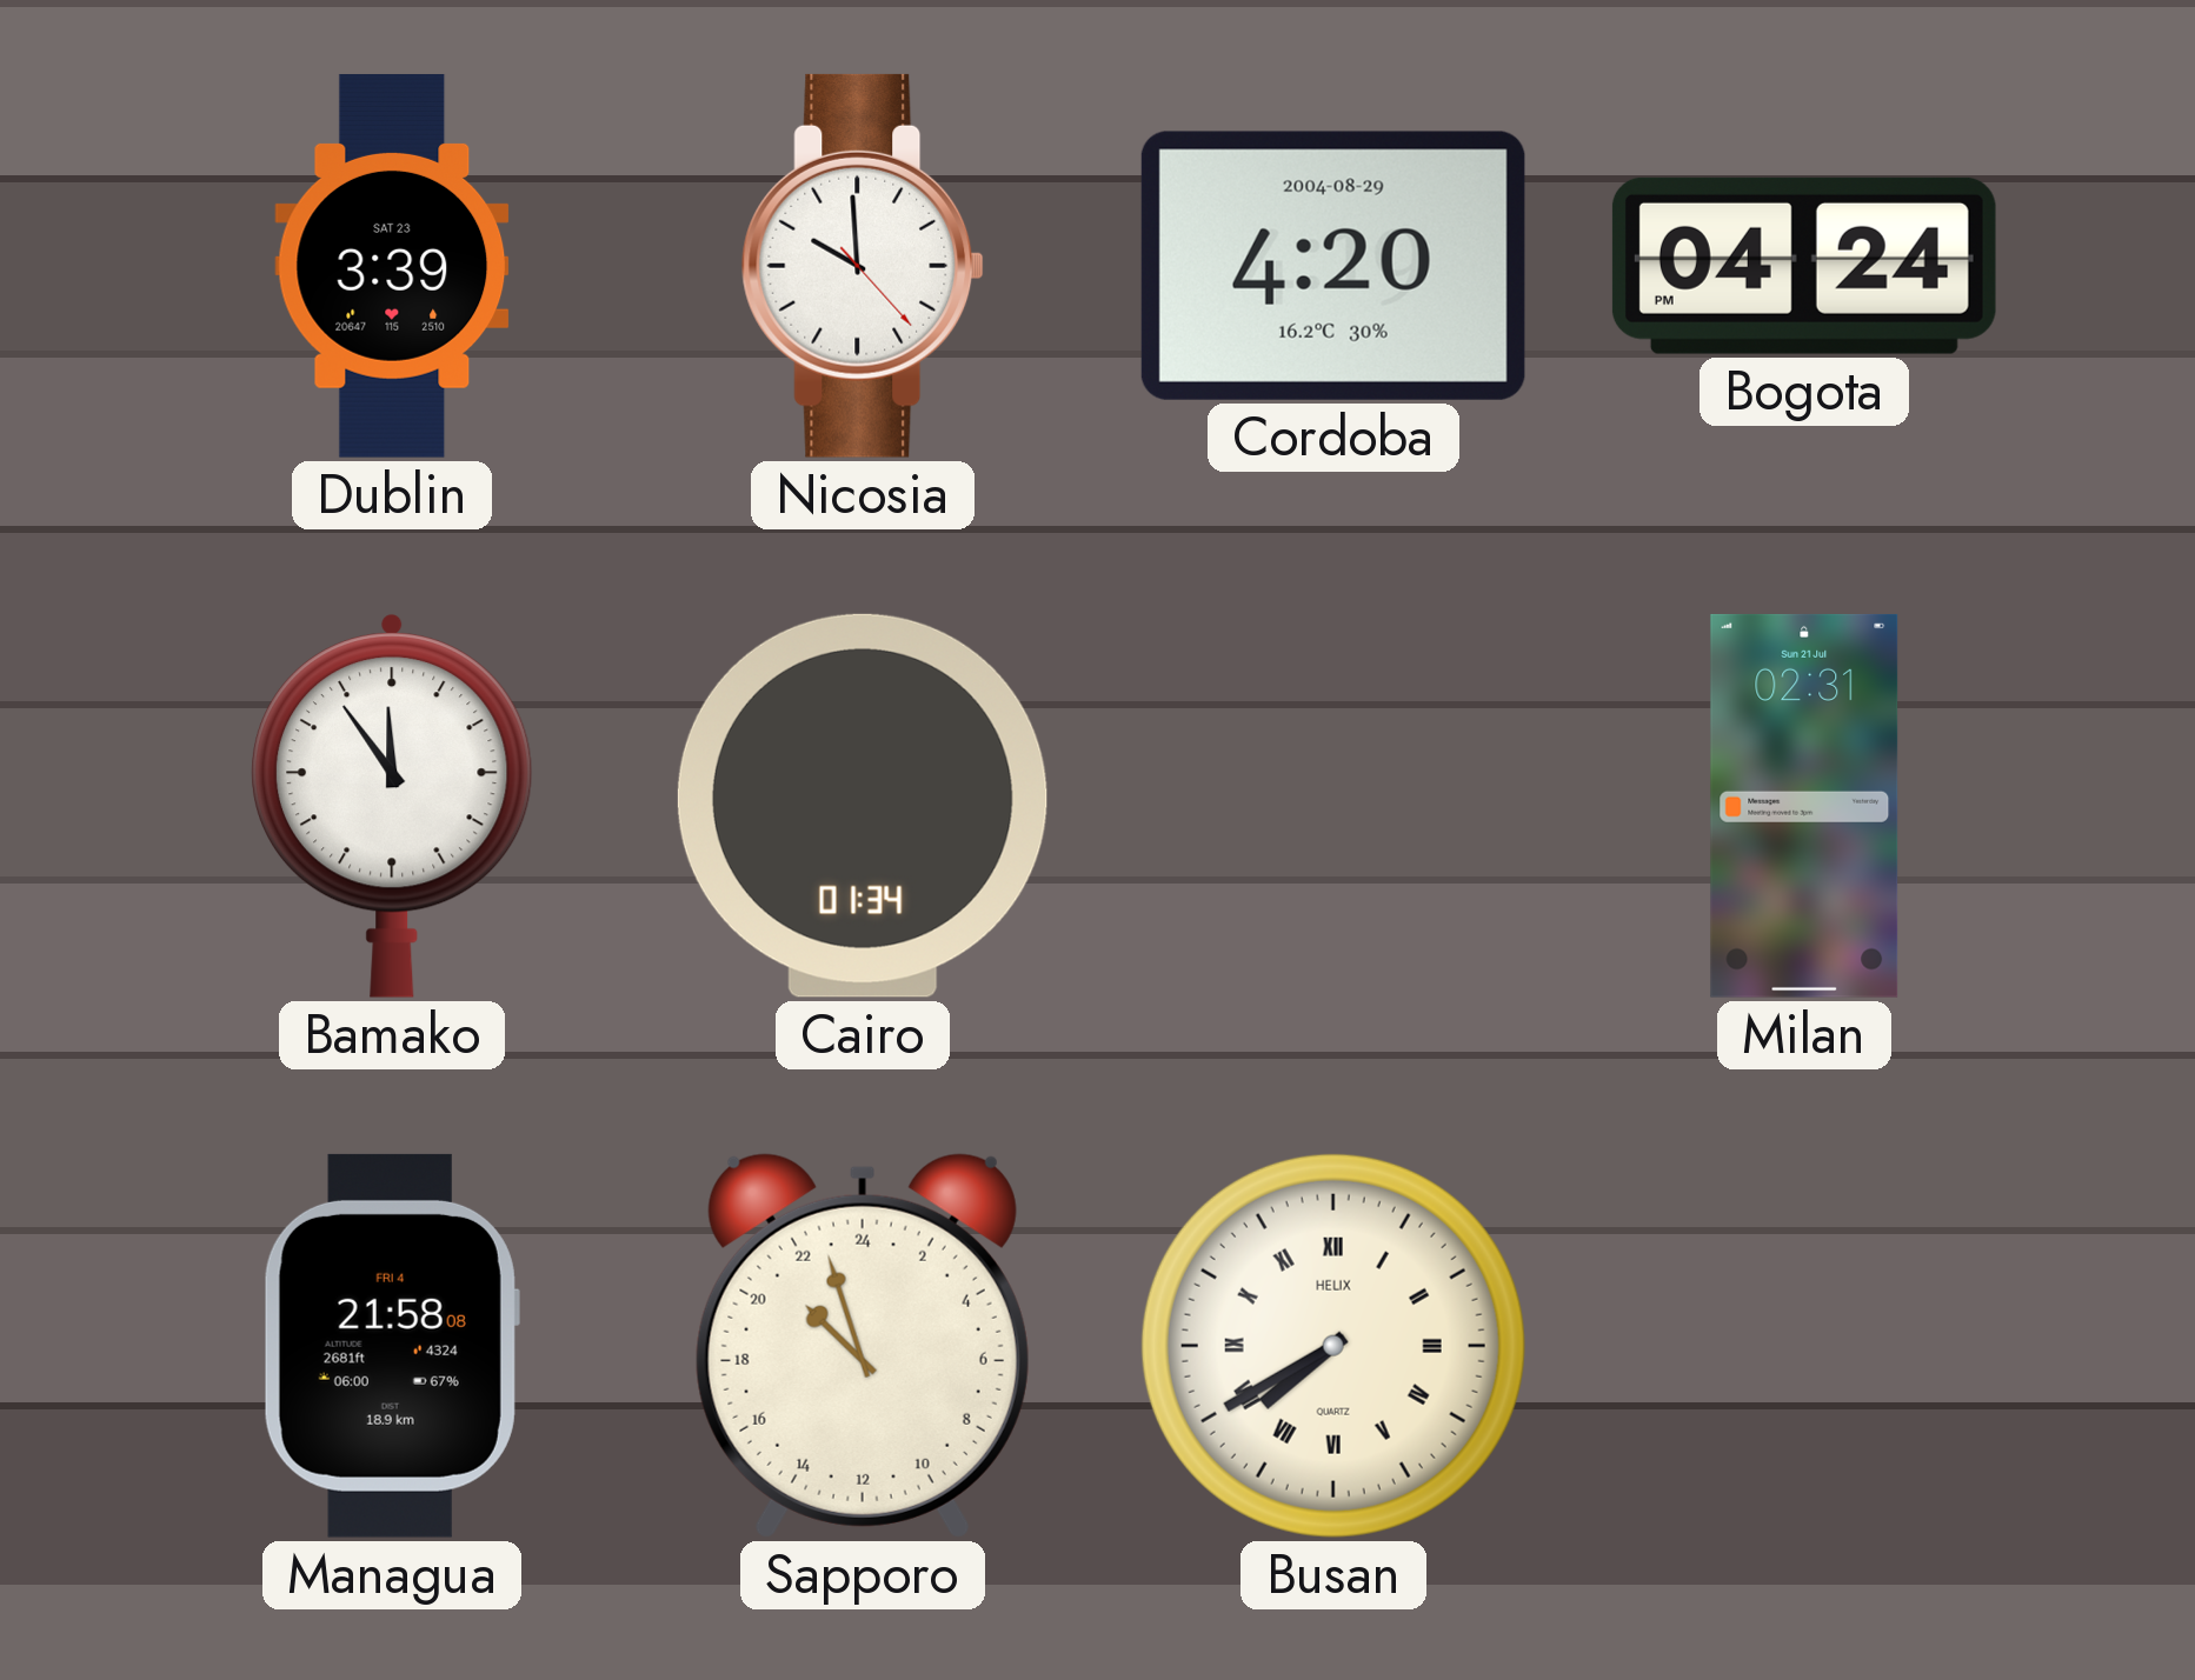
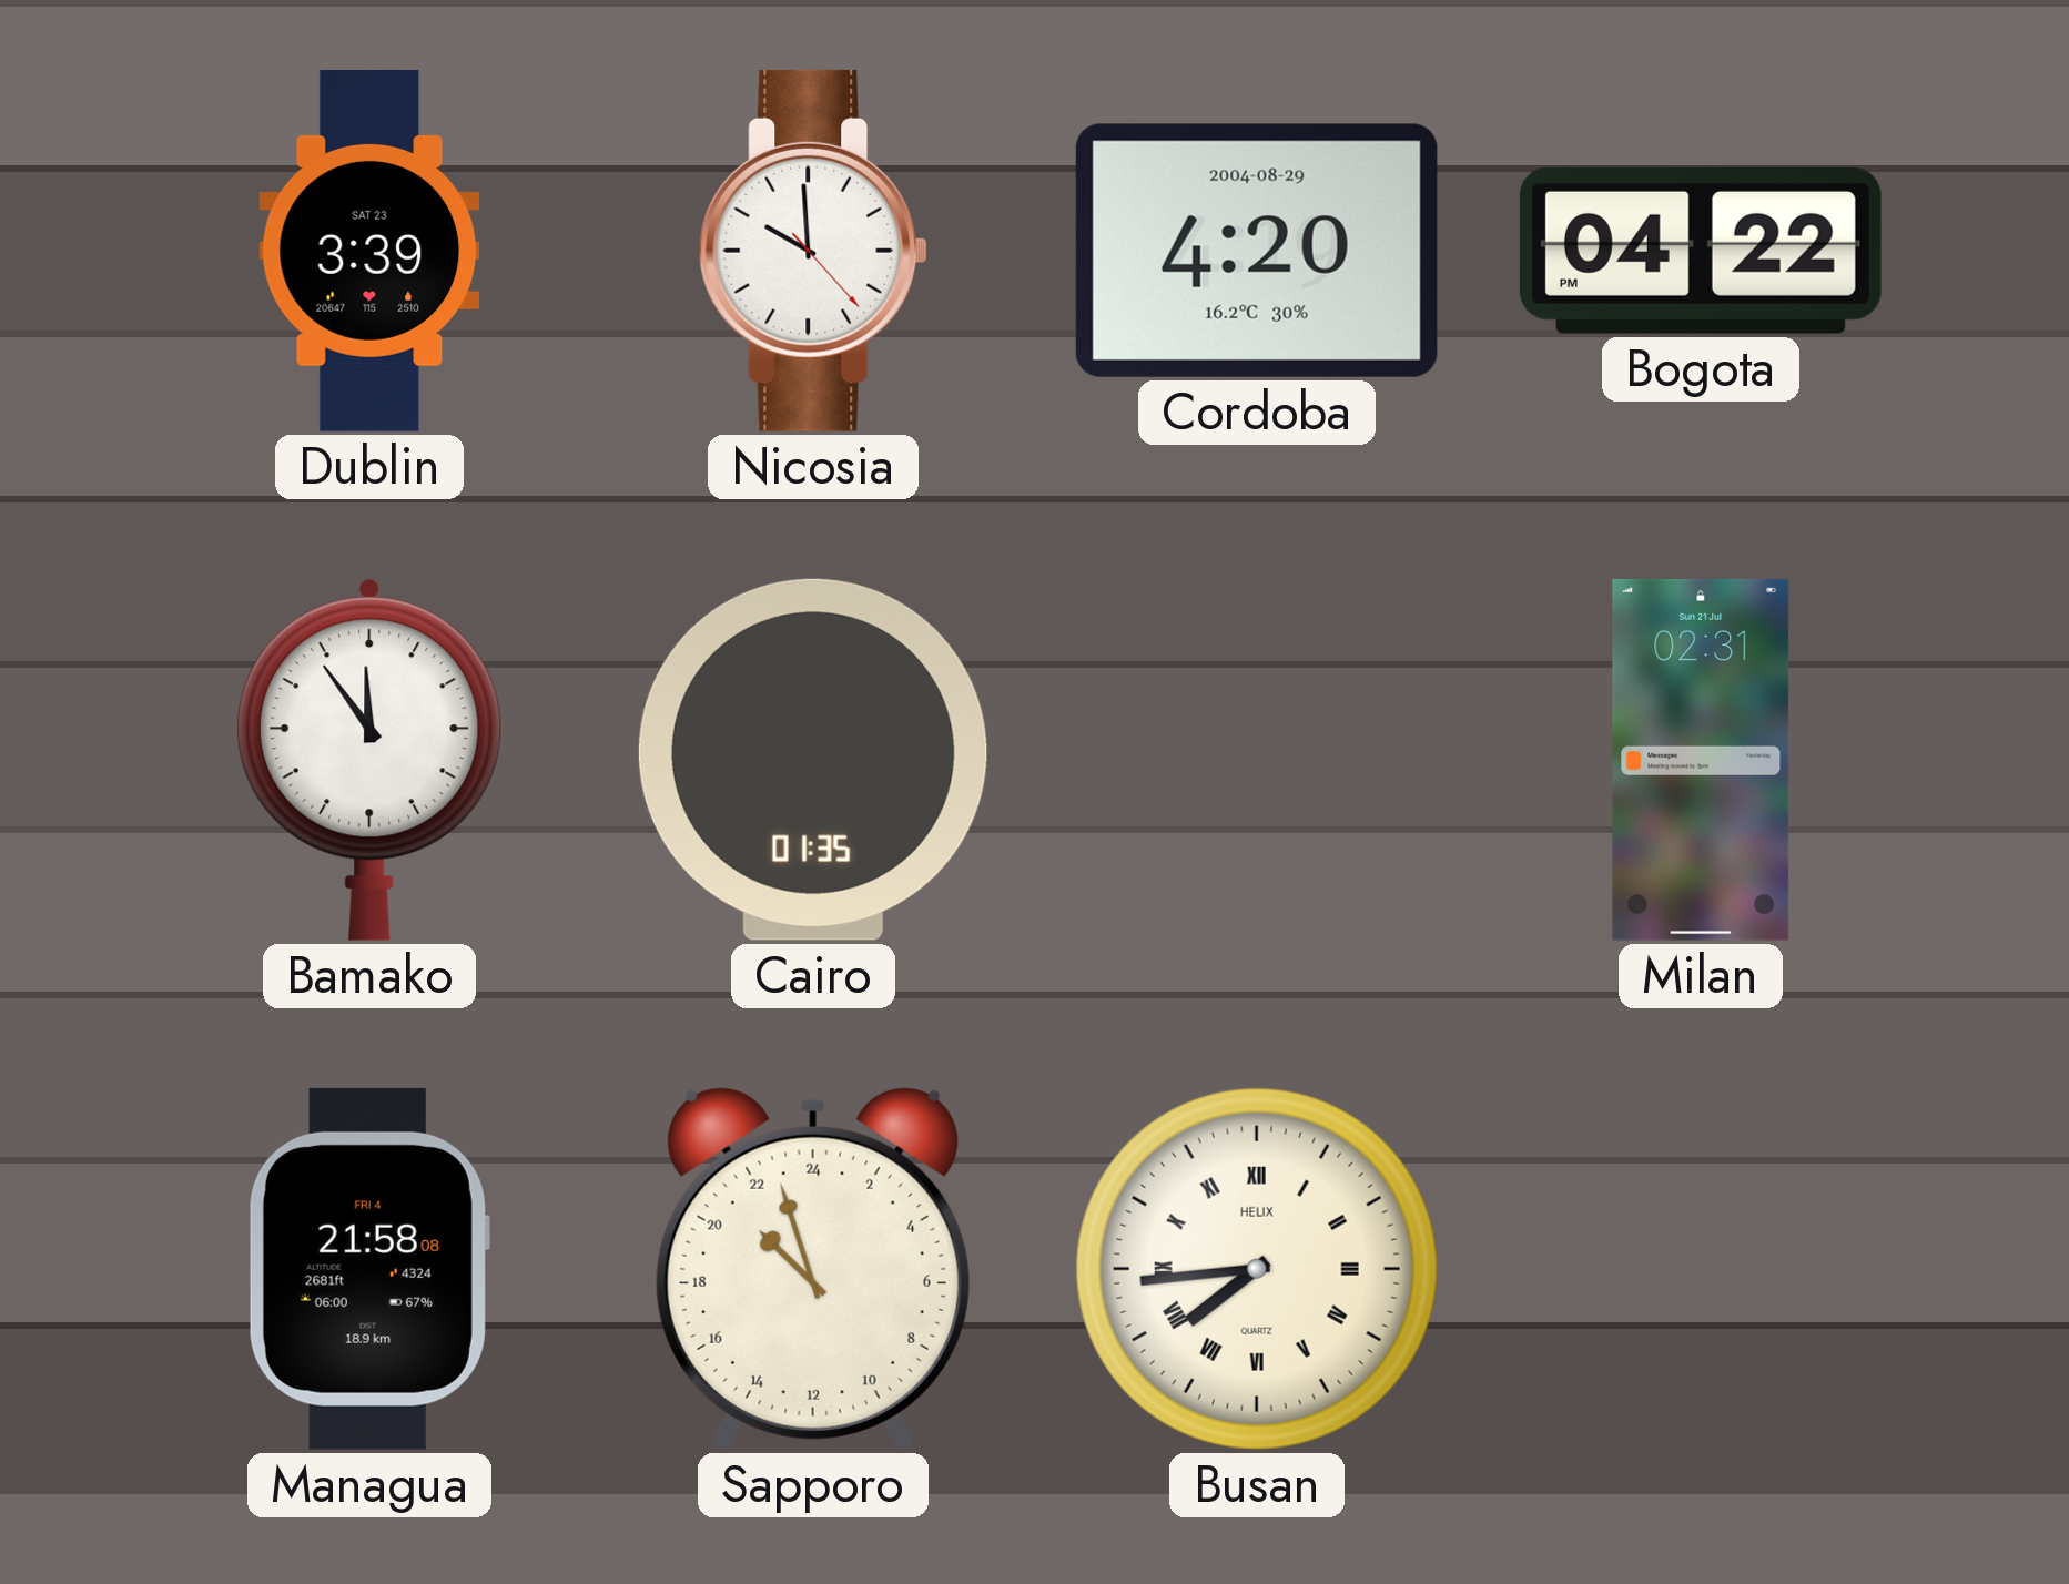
Bogota: 04:24 -> 04:22
Cairo: 01:34 -> 01:35
Busan: 7:40 -> 7:44
